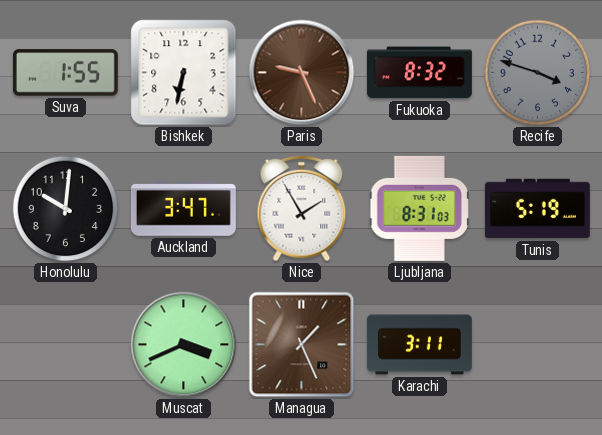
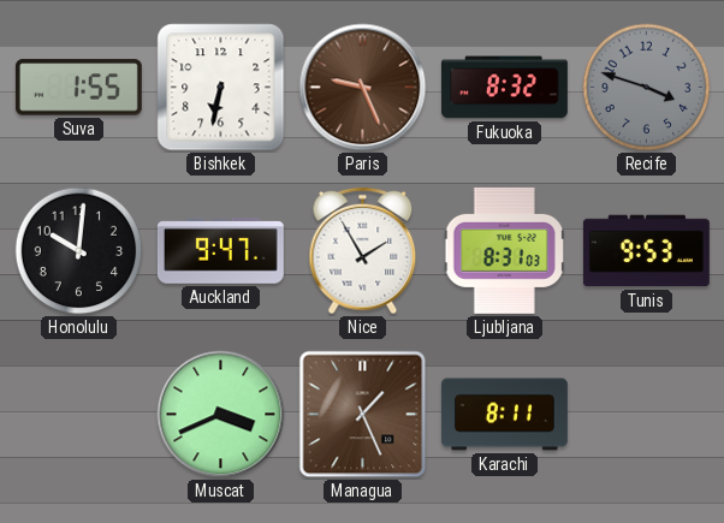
Auckland: 3:47 -> 9:47
Tunis: 5:19 -> 9:53
Karachi: 3:11 -> 8:11
